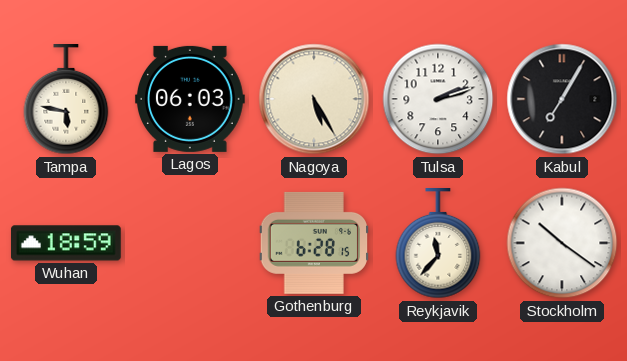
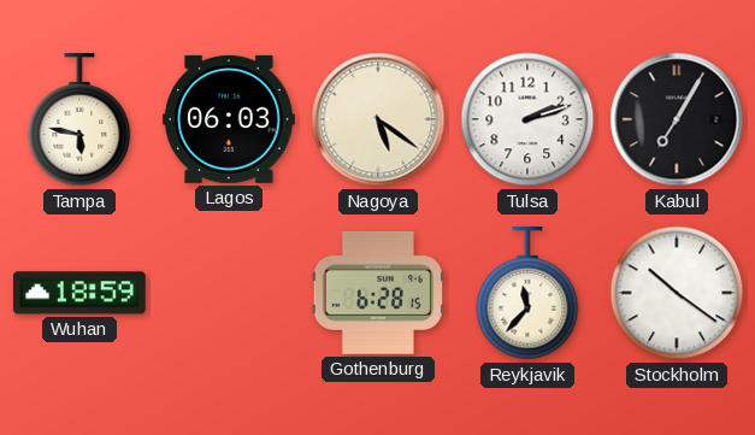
Nagoya: 5:25 -> 5:21
